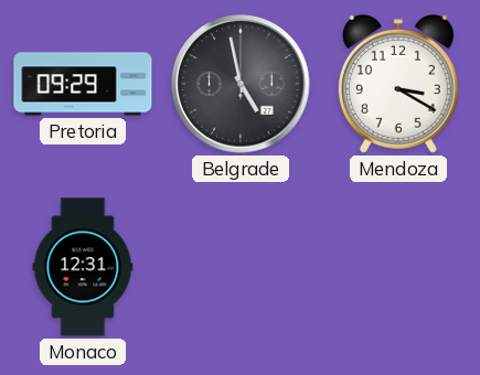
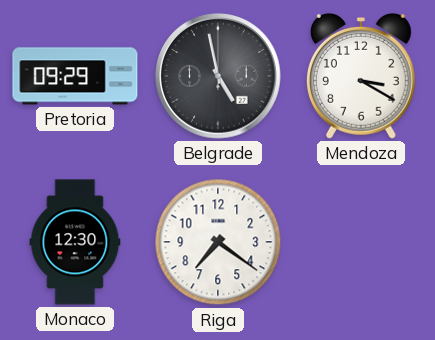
Monaco: 12:31 -> 12:30
Riga: none -> 7:21
